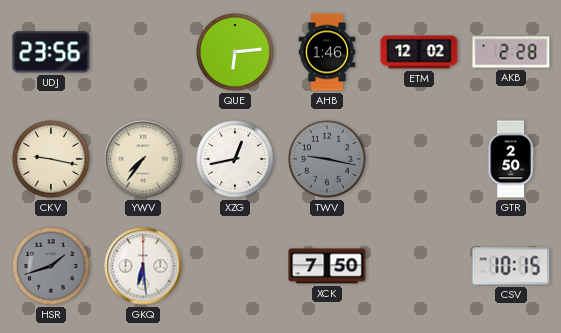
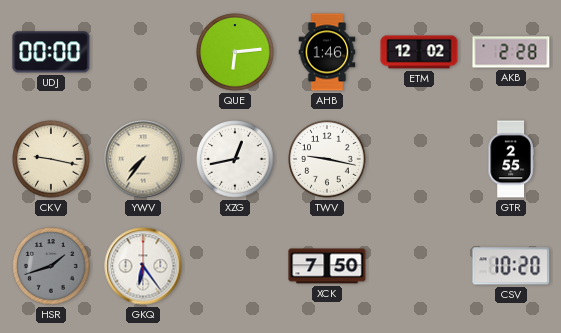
UDJ: 23:56 -> 00:00
TWV dial: grey -> white
GTR: 2:50 -> 2:55
GKQ: 6:29 -> 6:24
CSV: 10:15 -> 10:20
